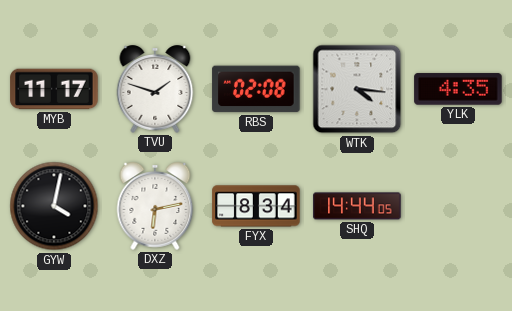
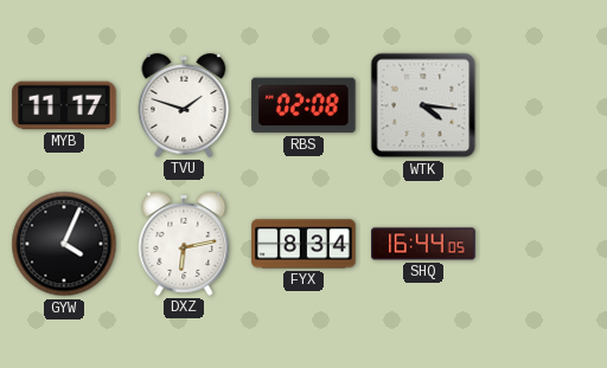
YLK: 4:35 -> none
GYW: 4:02 -> 4:04
SHQ: 14:44 -> 16:44
